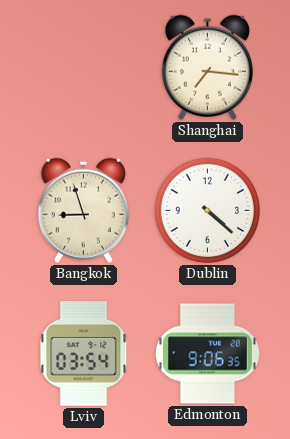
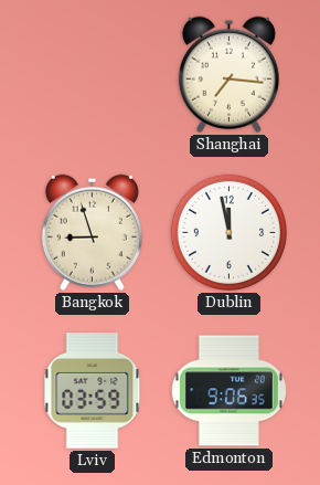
Dublin: 4:22 -> 11:58
Lviv: 03:54 -> 03:59
